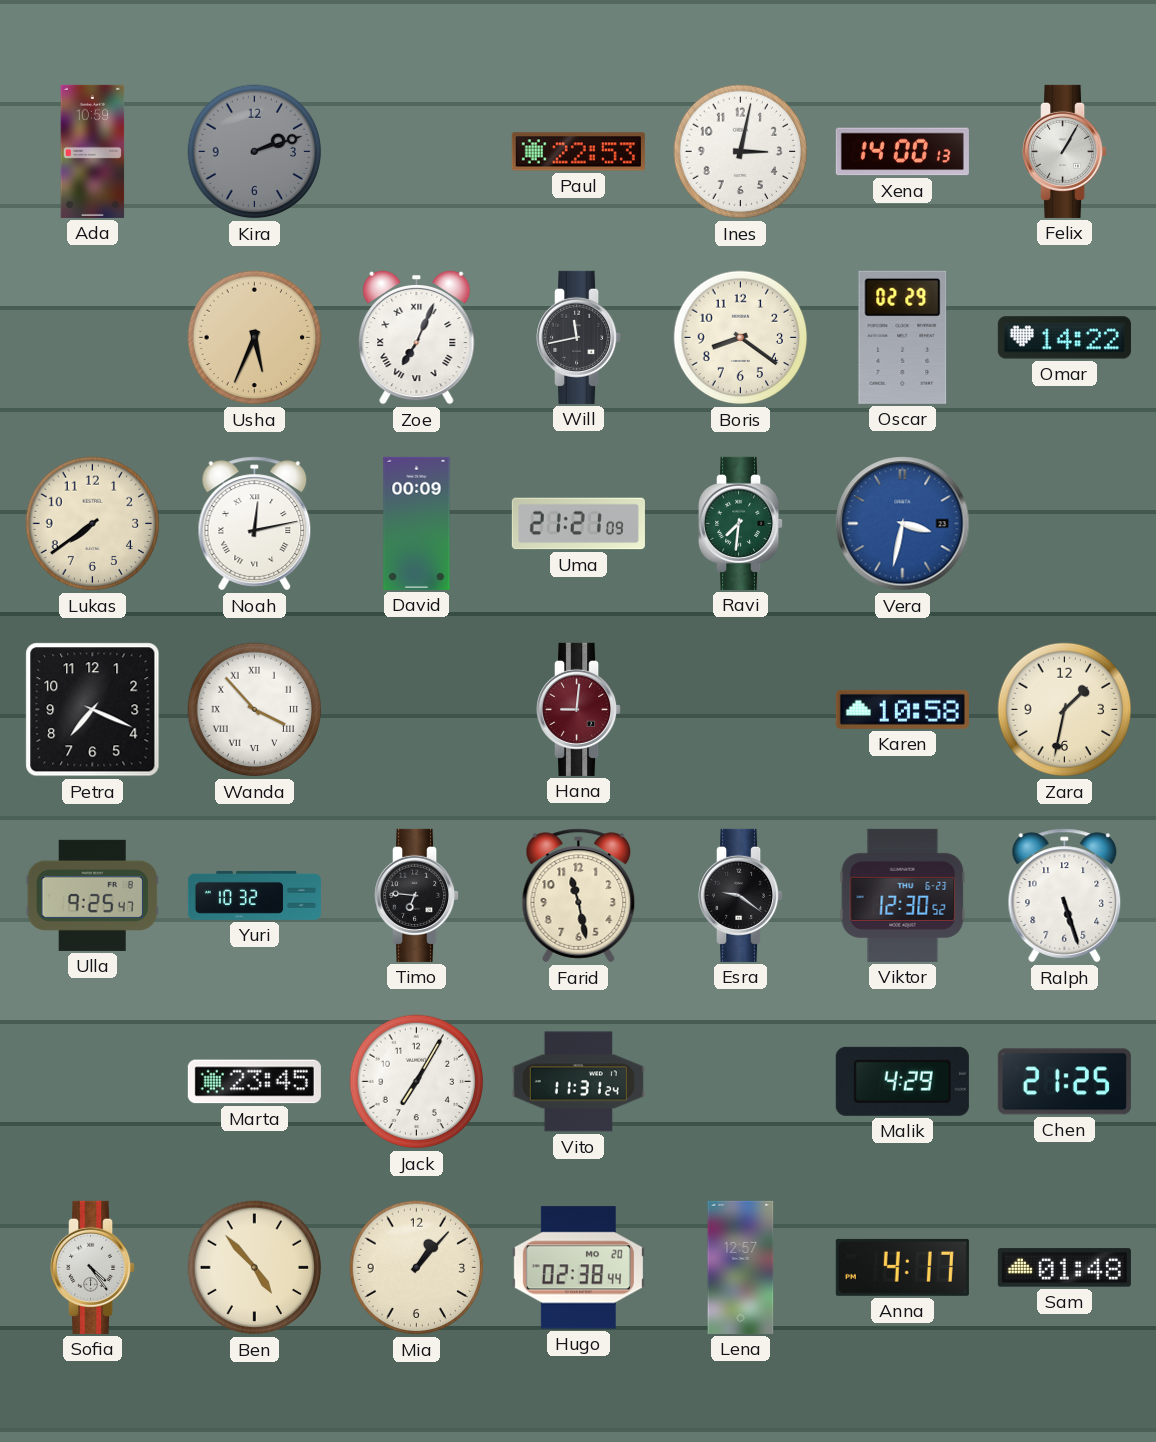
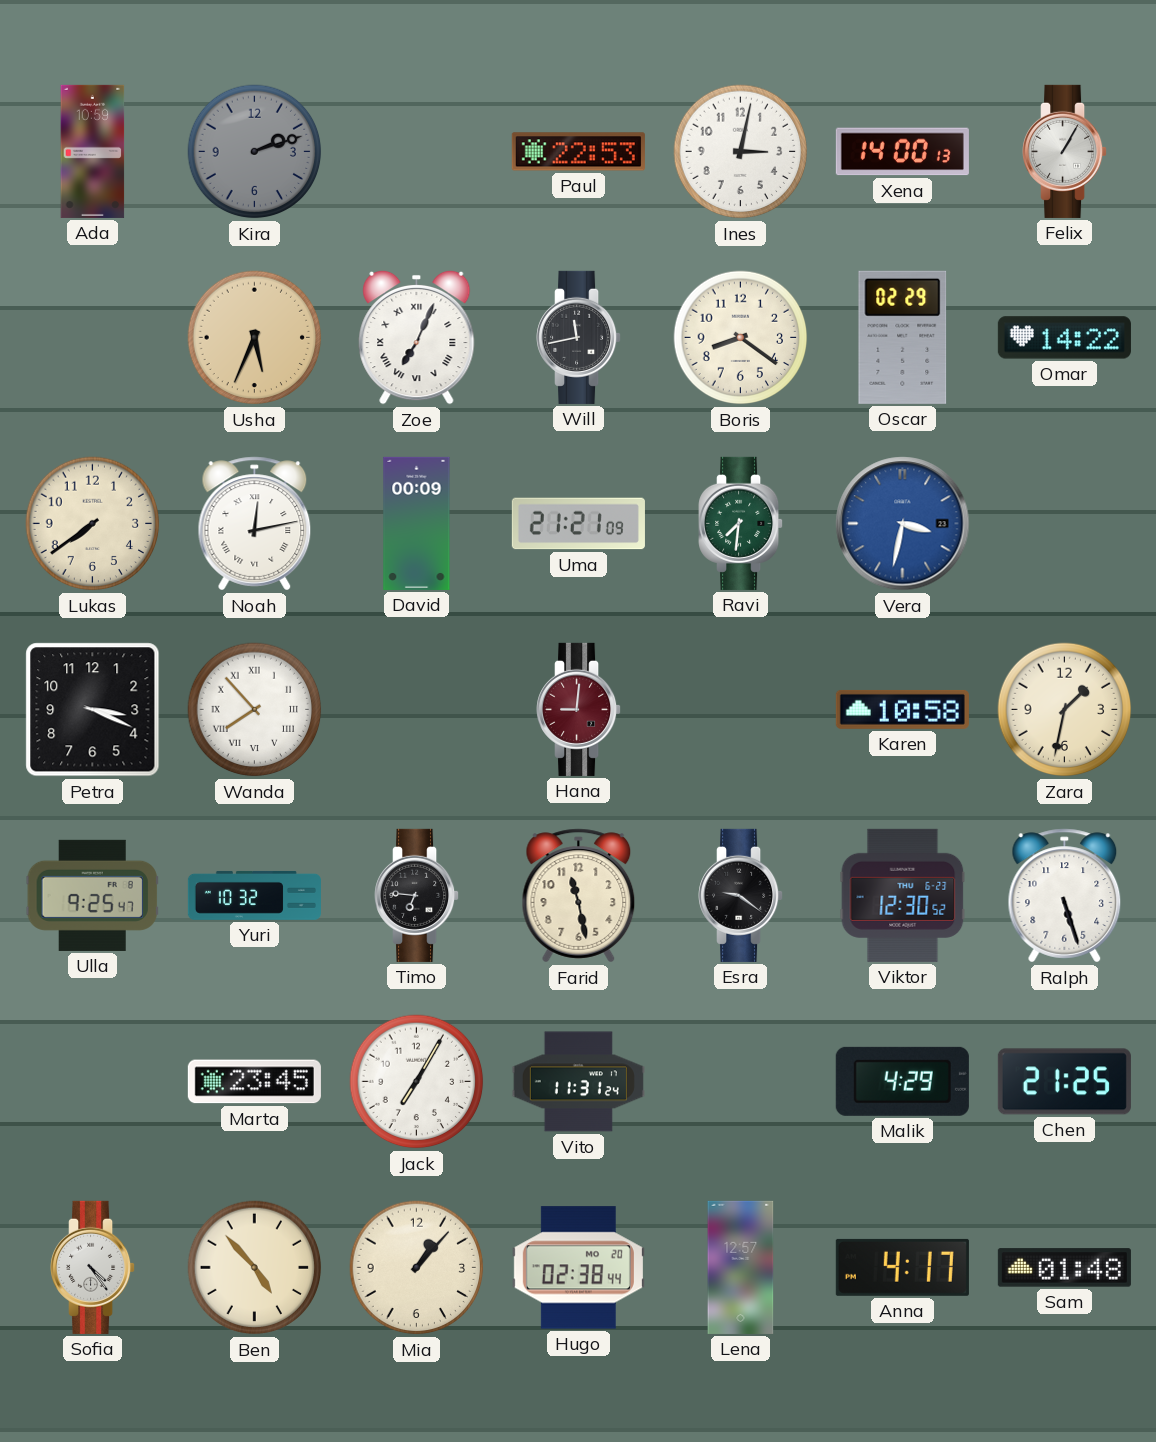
Petra: 7:19 -> 3:19
Wanda: 3:53 -> 7:53
